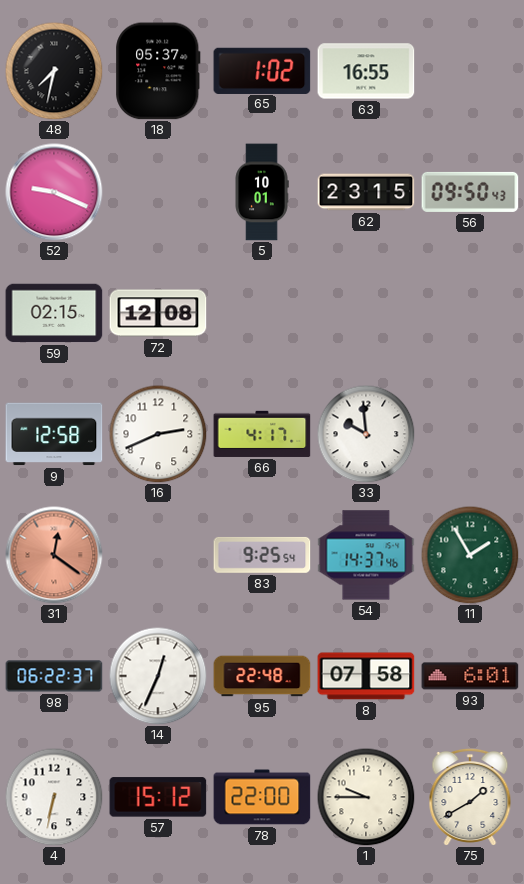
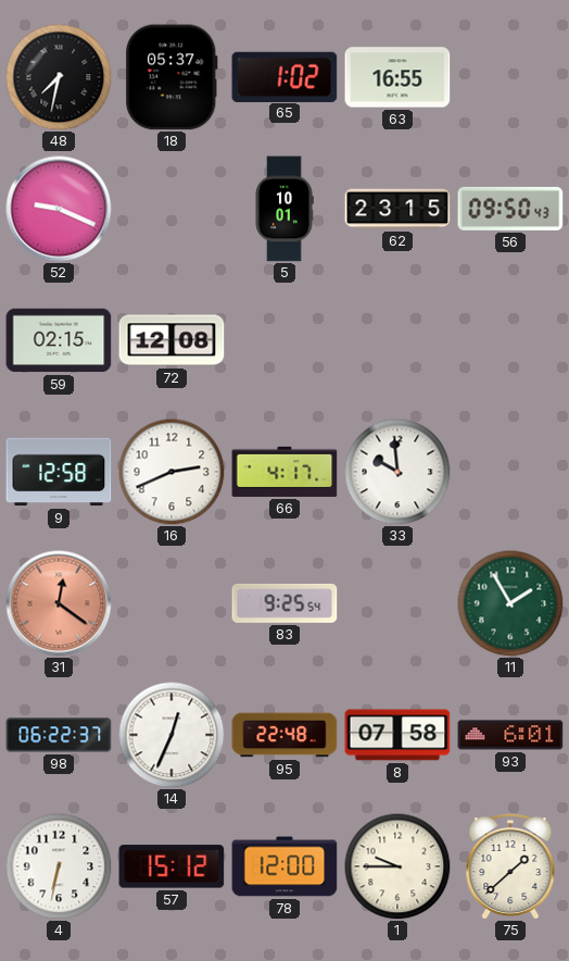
54: 14:37 -> none
78: 22:00 -> 12:00
75: 1:40 -> 1:38
